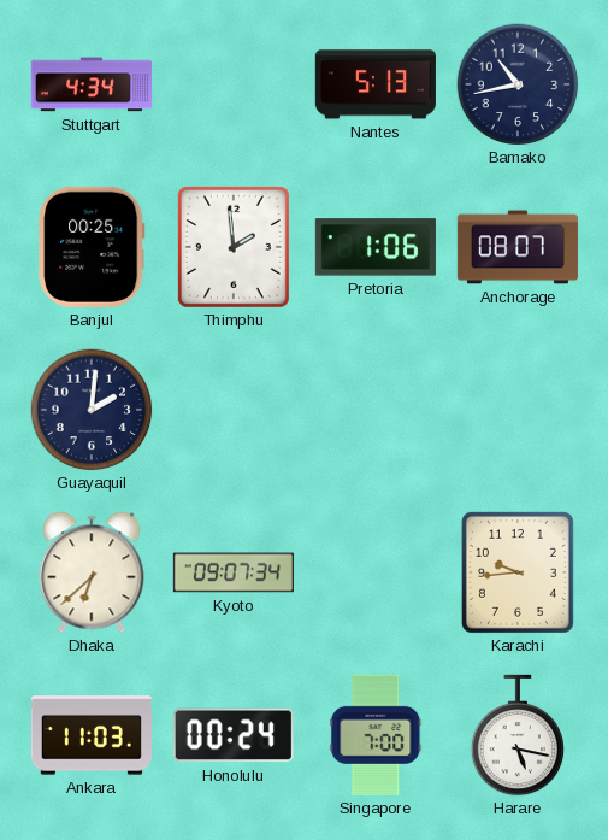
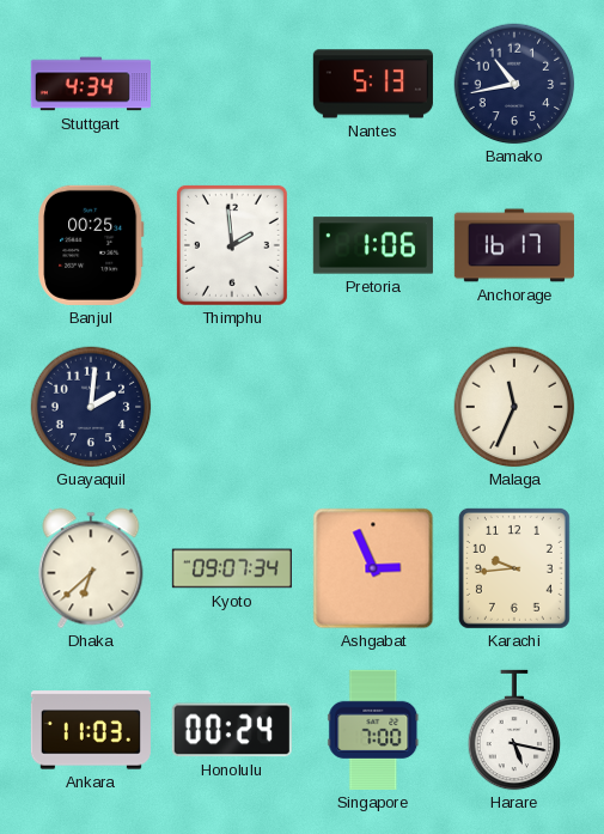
Anchorage: 08:07 -> 16:17
Malaga: none -> 11:34
Ashgabat: none -> 2:56
